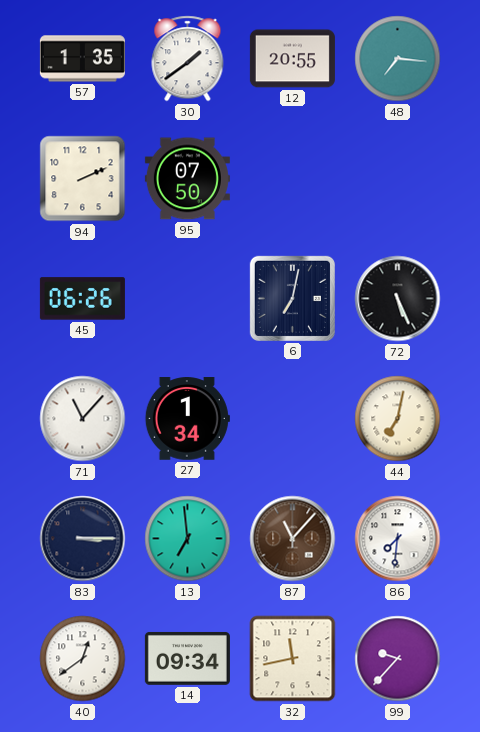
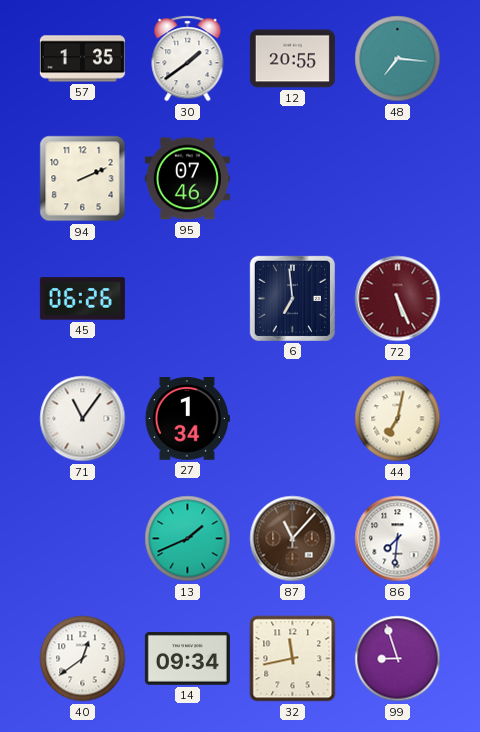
95: 07:50 -> 07:46
6: 7:02 -> 6:59
72 dial: black -> burgundy
71: 11:07 -> 11:06
83: 3:15 -> none
13: 6:59 -> 1:41
99: 9:37 -> 8:57
